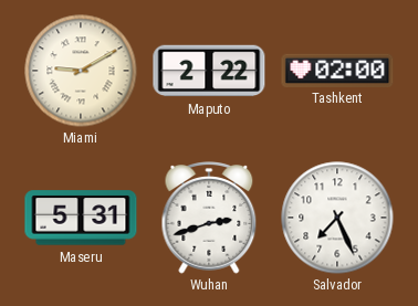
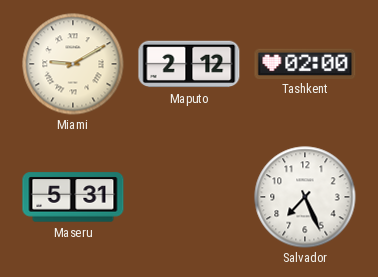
Maputo: 2:22 -> 2:12
Wuhan: 2:42 -> none
